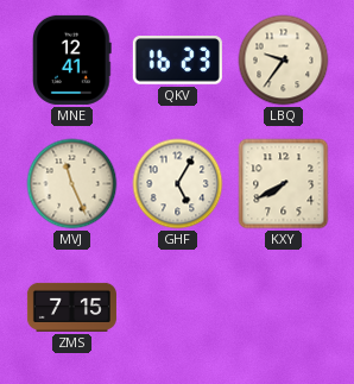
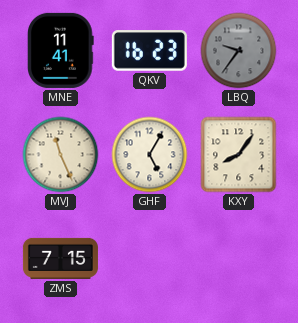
MNE: 12:41 -> 11:41
LBQ dial: cream -> grey
KXY: 7:40 -> 8:06
